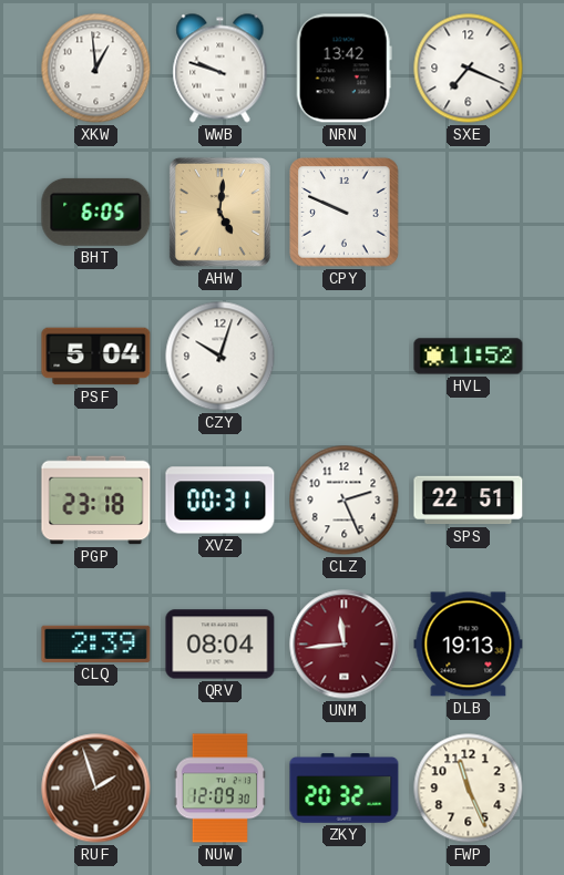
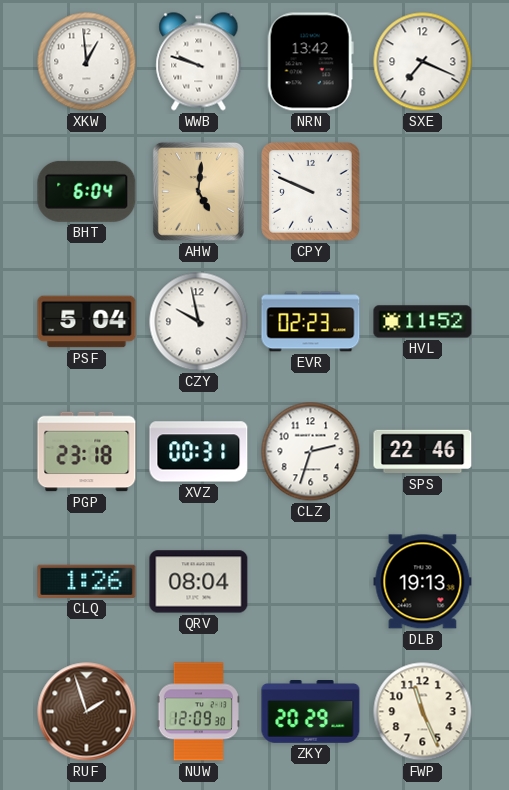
BHT: 6:05 -> 6:04
CZY: 10:03 -> 9:58
EVR: none -> 02:23
CLZ: 2:26 -> 2:33
SPS: 22:51 -> 22:46
CLQ: 2:39 -> 1:26
UNM: 11:44 -> none
ZKY: 20:32 -> 20:29
